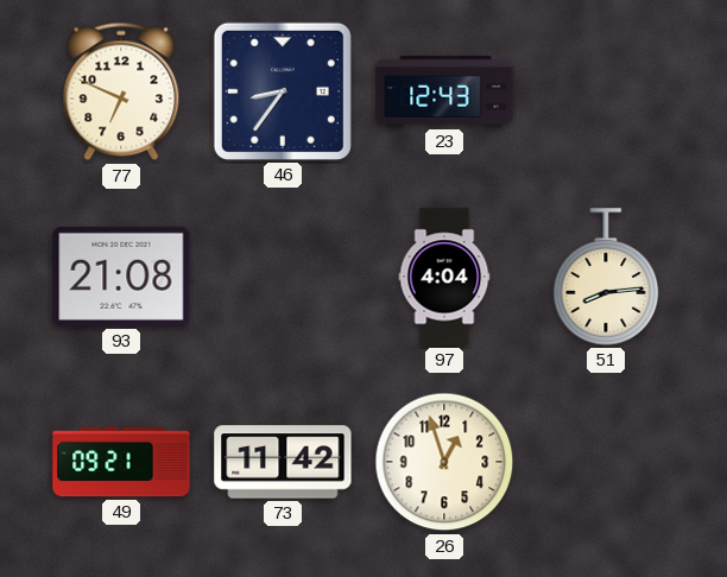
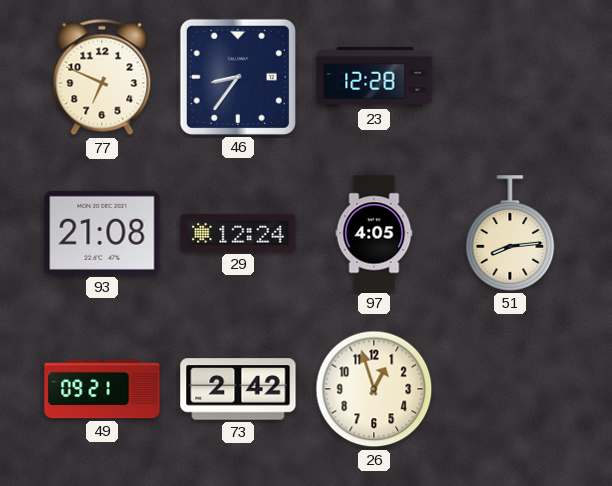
23: 12:43 -> 12:28
29: none -> 12:24
97: 4:04 -> 4:05
73: 11:42 -> 2:42
